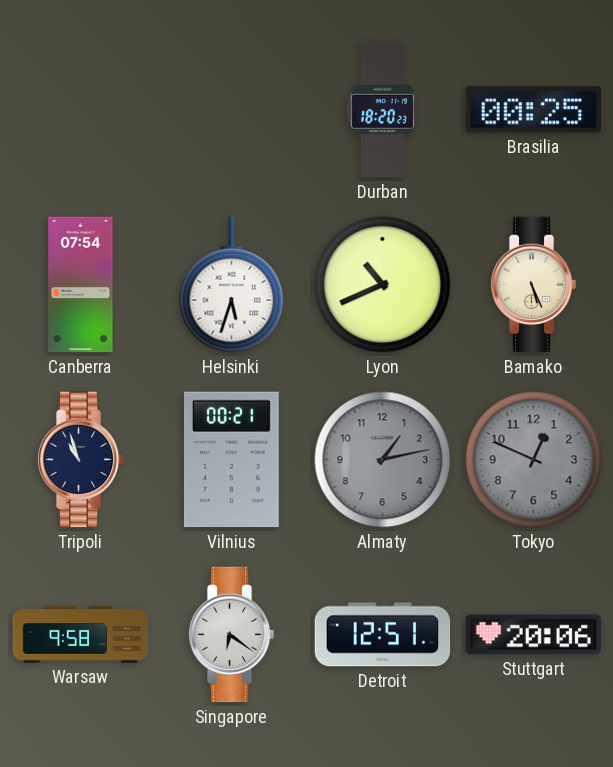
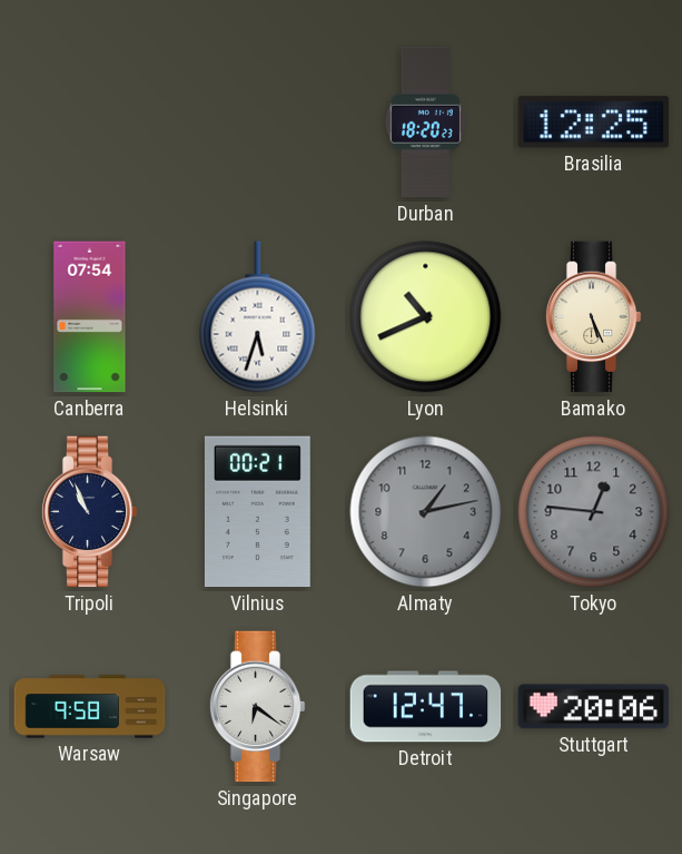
Brasilia: 00:25 -> 12:25
Tripoli: 10:57 -> 10:56
Tokyo: 12:49 -> 12:46
Detroit: 12:51 -> 12:47
